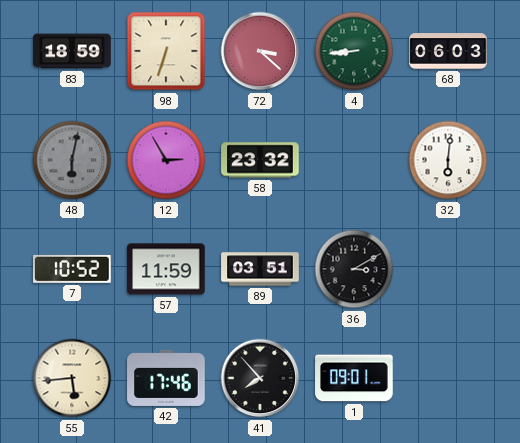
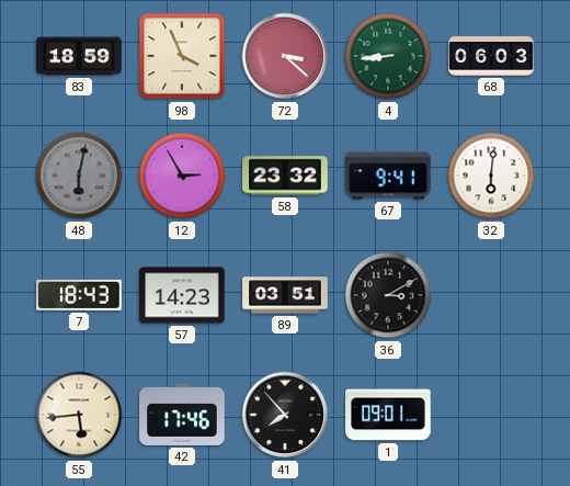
98: 6:33 -> 3:56
67: none -> 9:41
7: 10:52 -> 18:43
57: 11:59 -> 14:23
